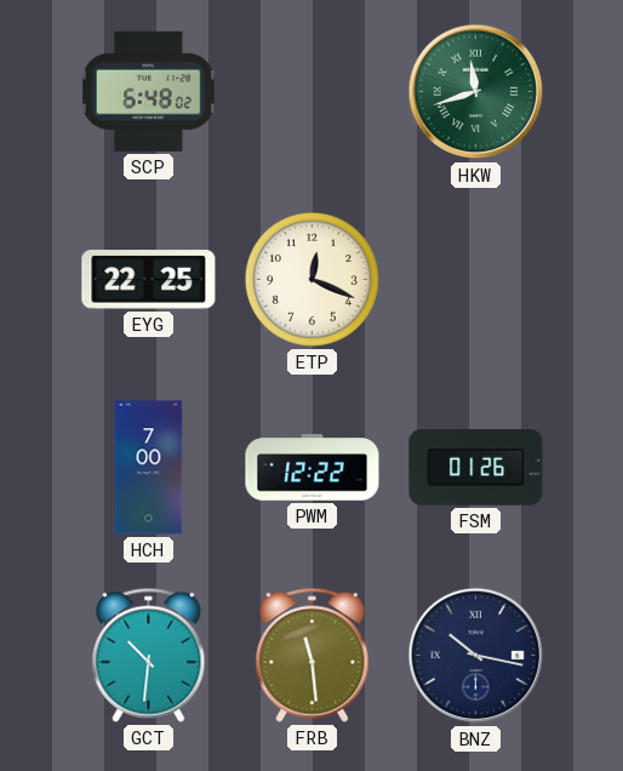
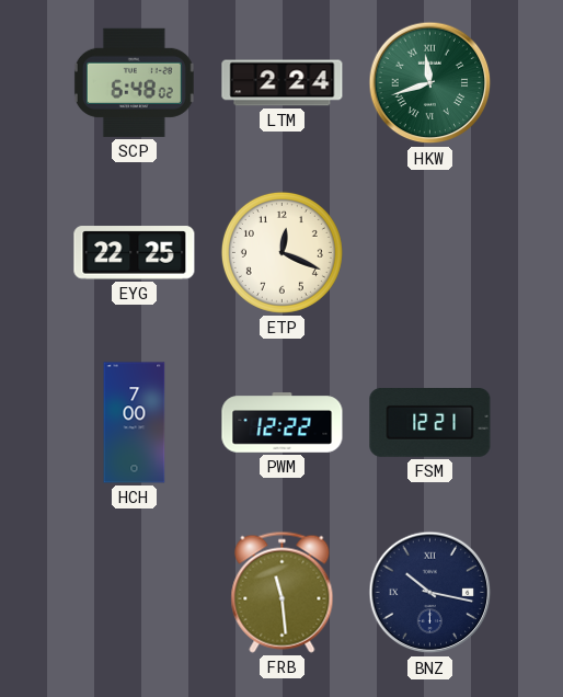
LTM: none -> 2:24
FSM: 01:26 -> 12:21
GCT: 10:31 -> none
